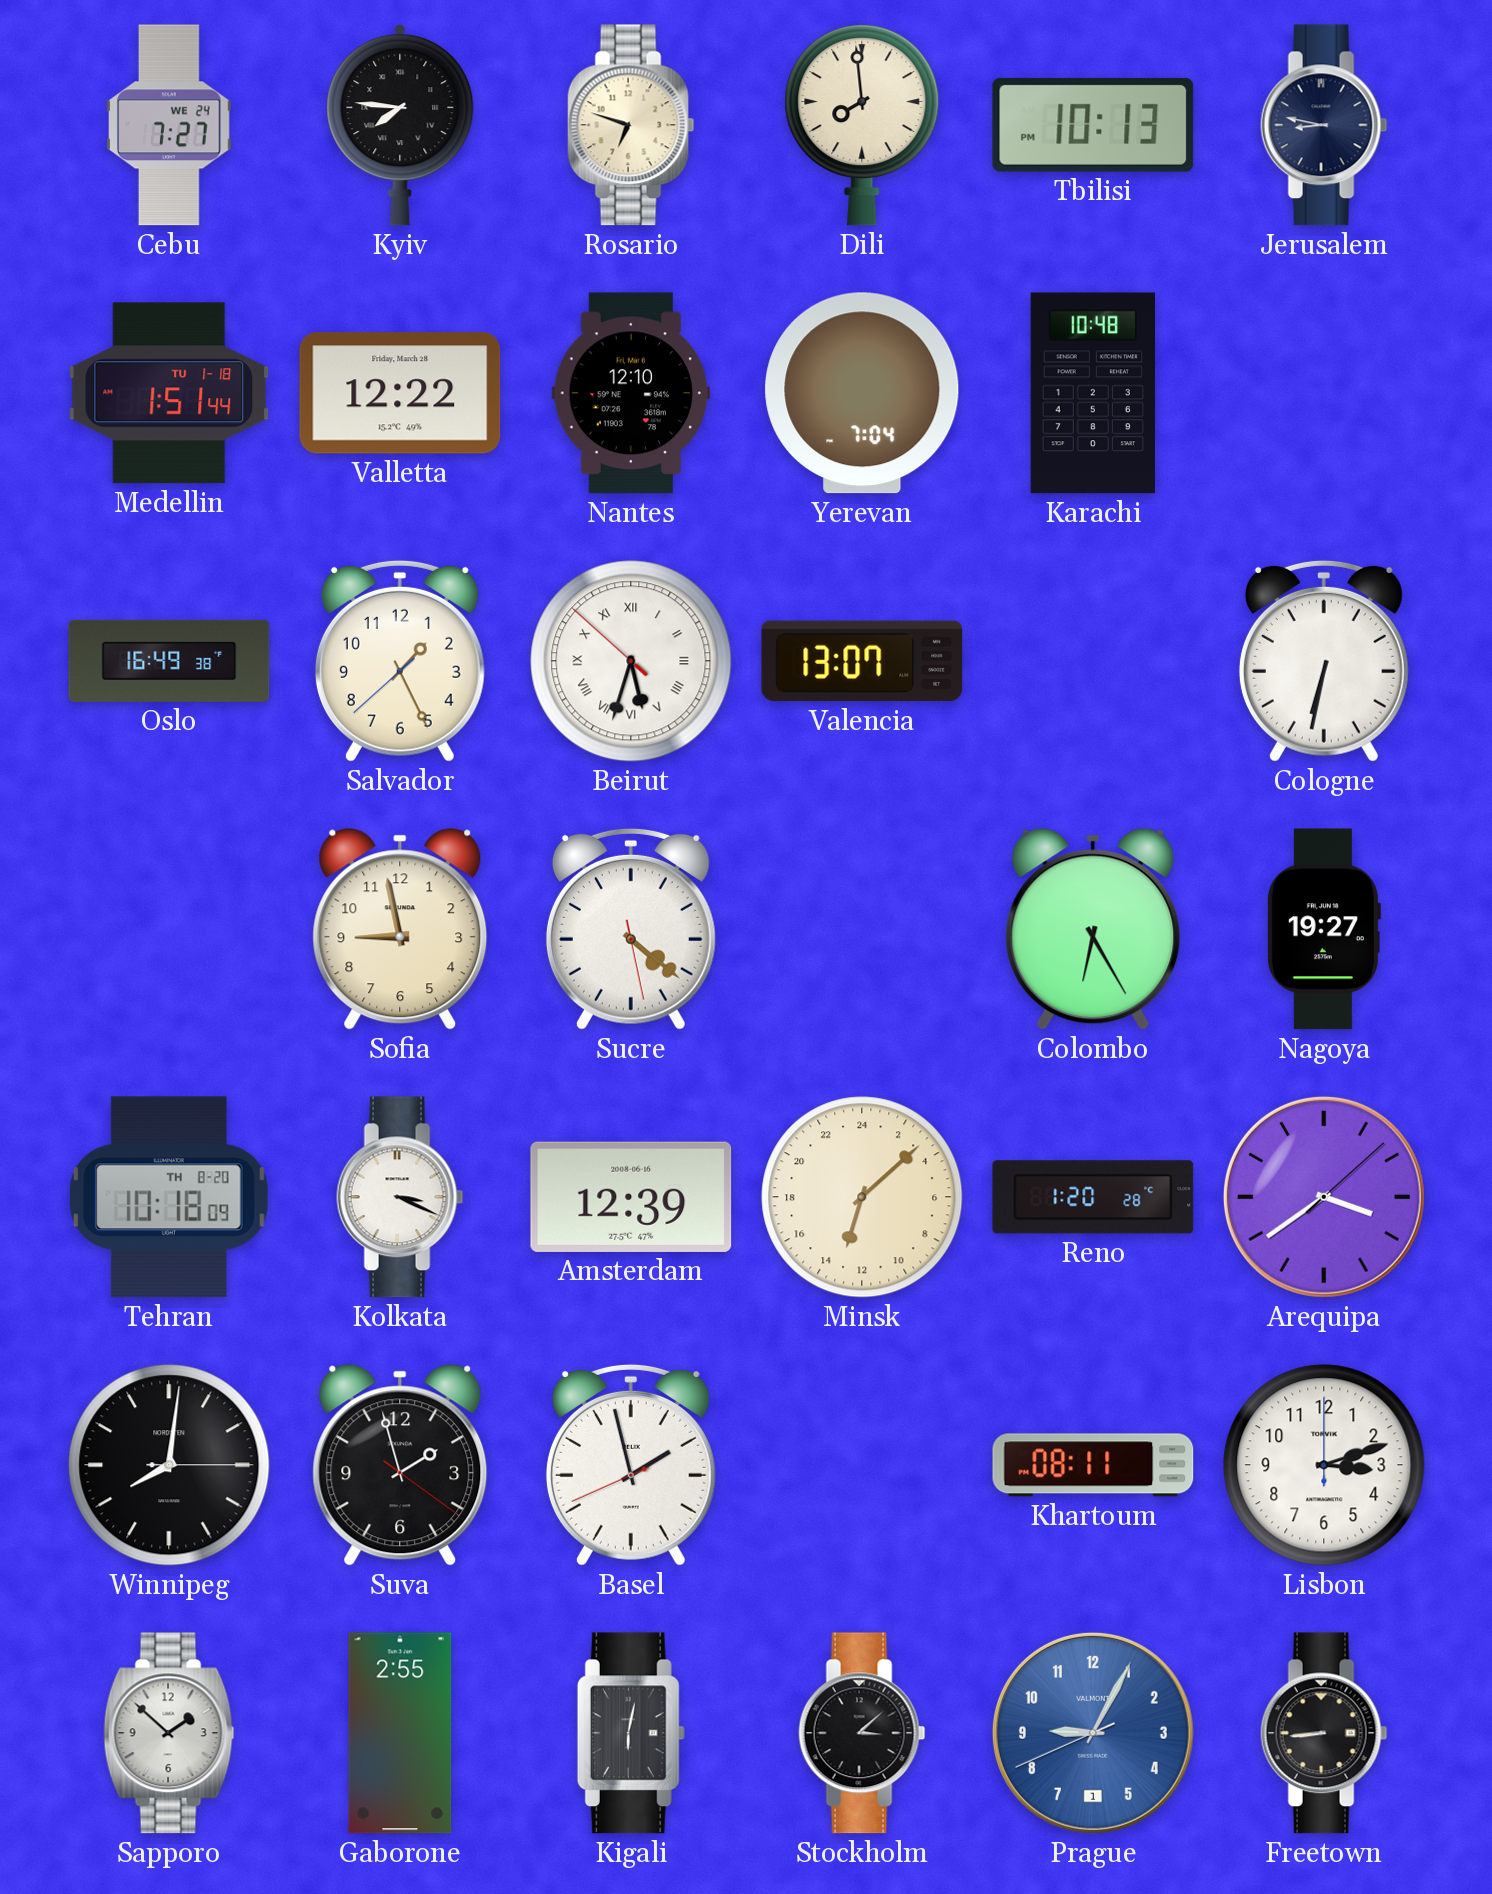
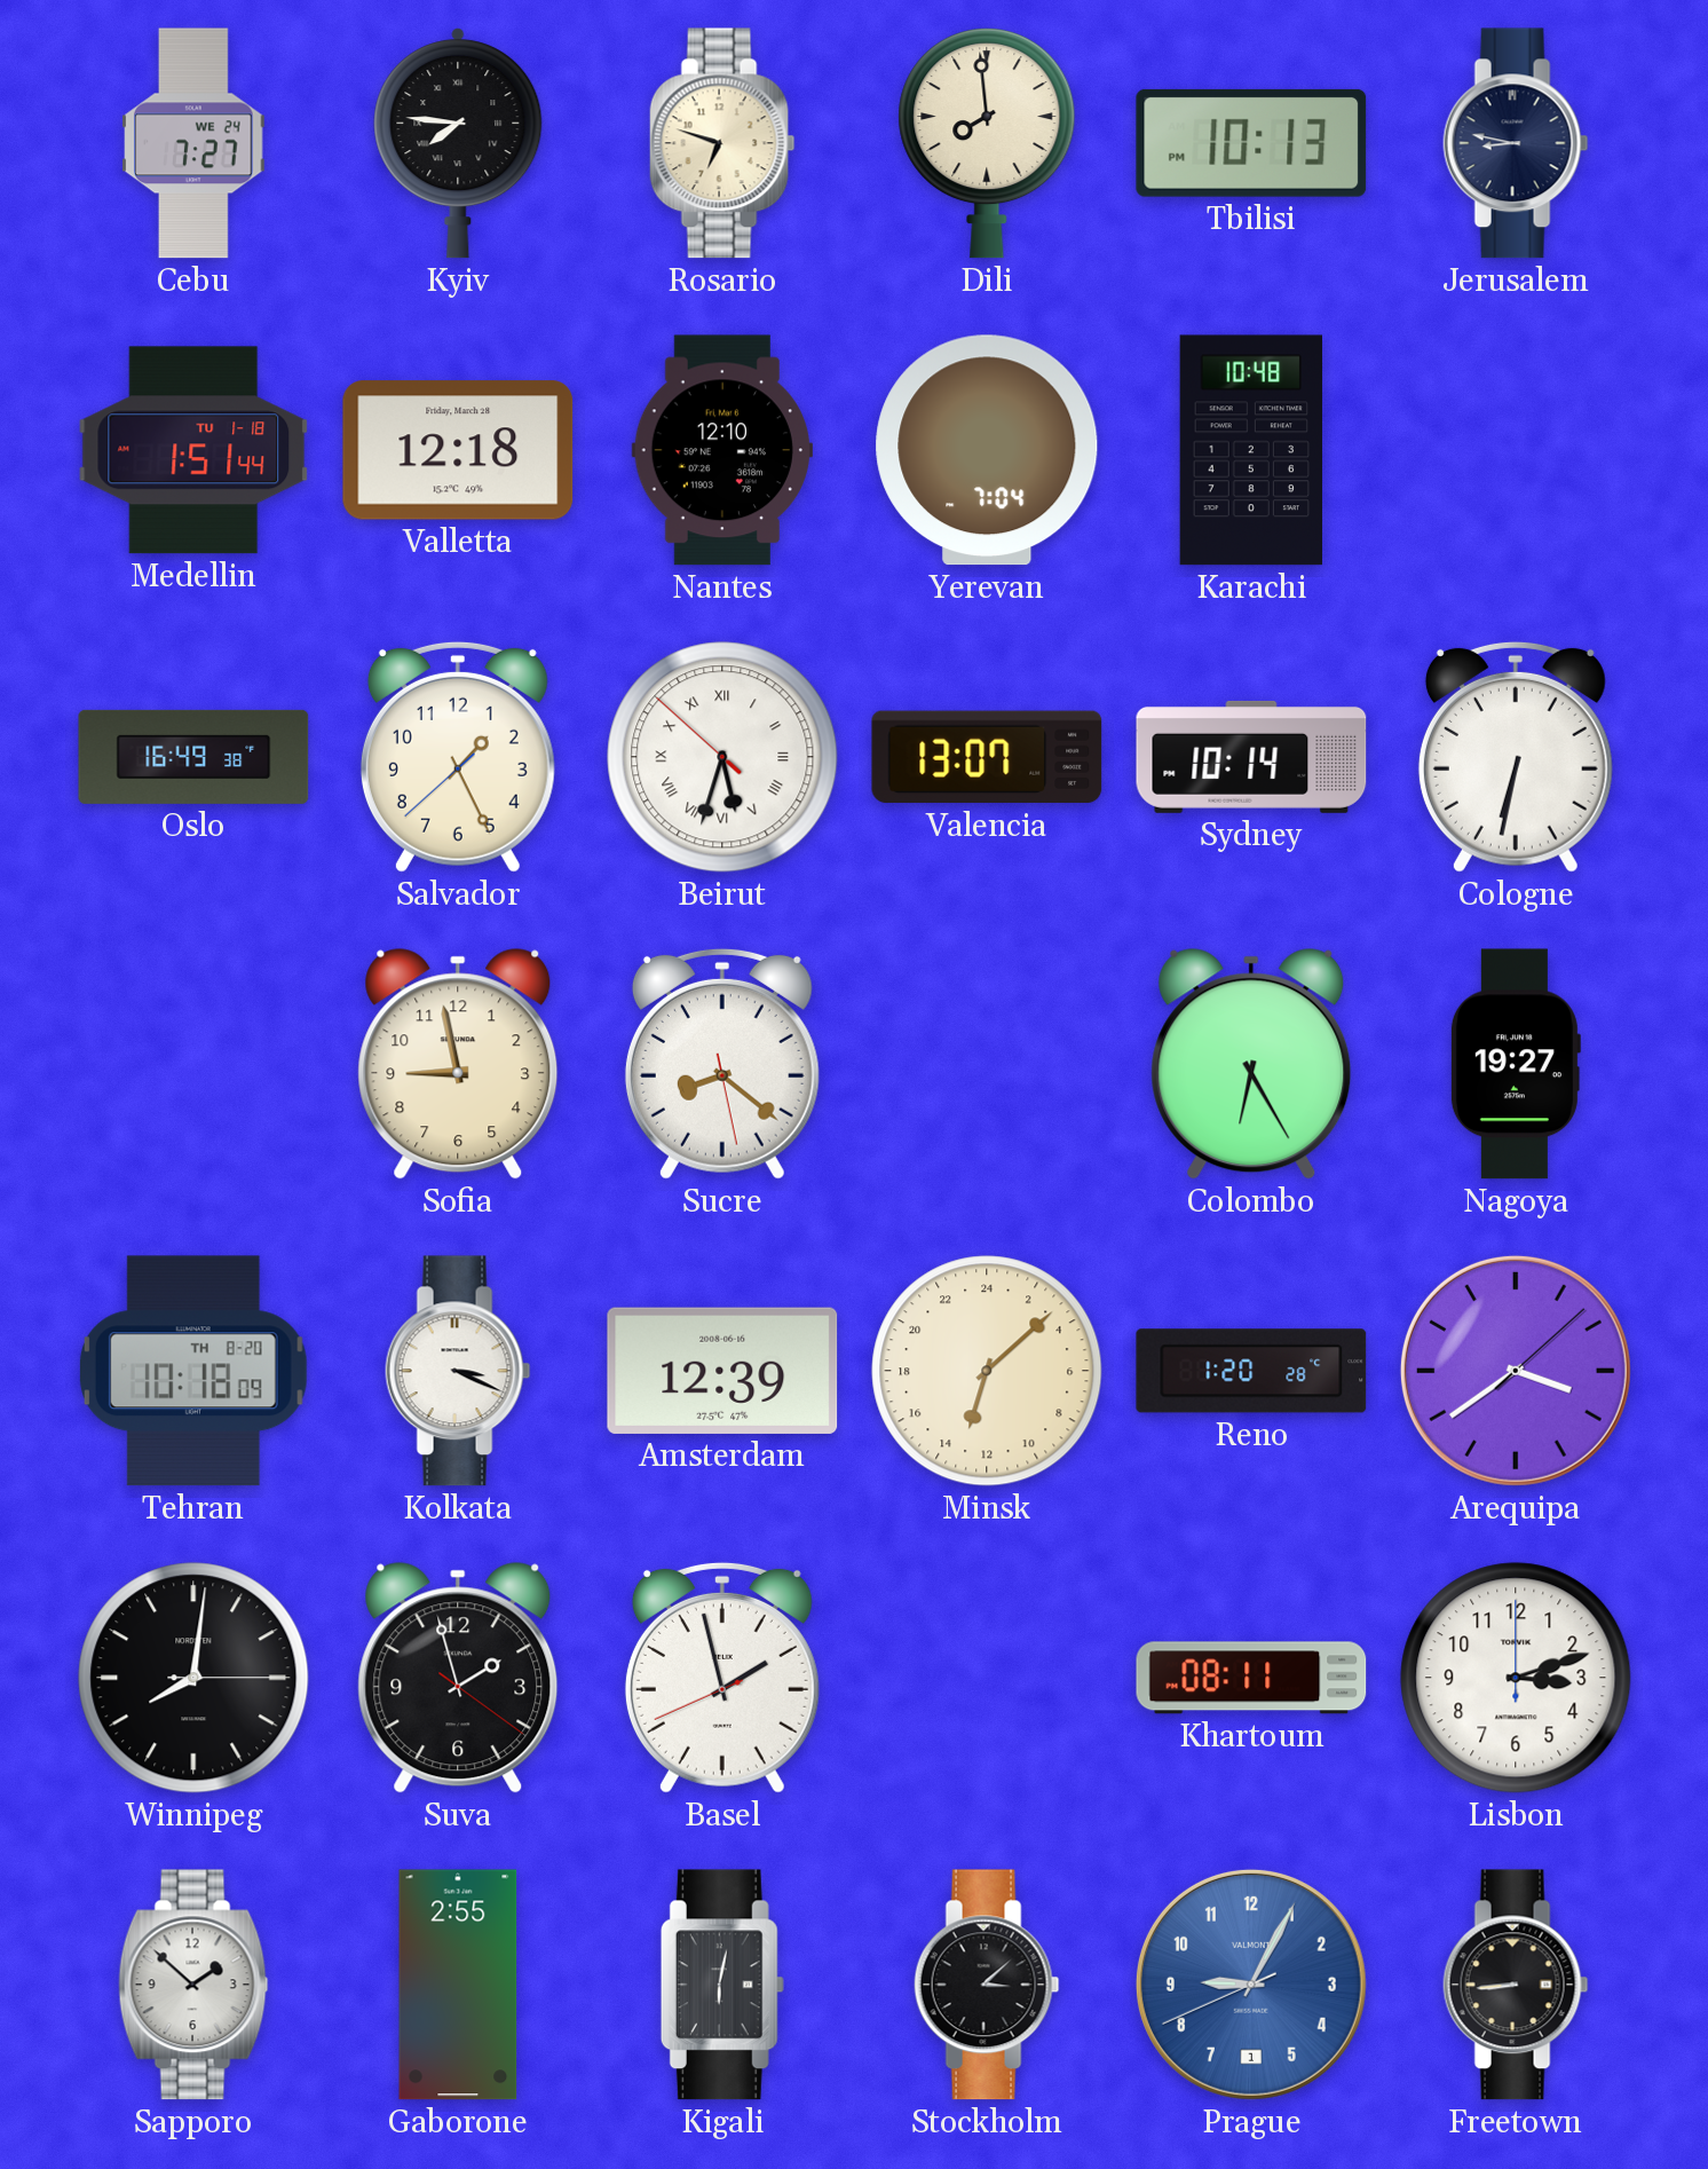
Valletta: 12:22 -> 12:18
Sydney: none -> 10:14
Sucre: 4:21 -> 8:21
